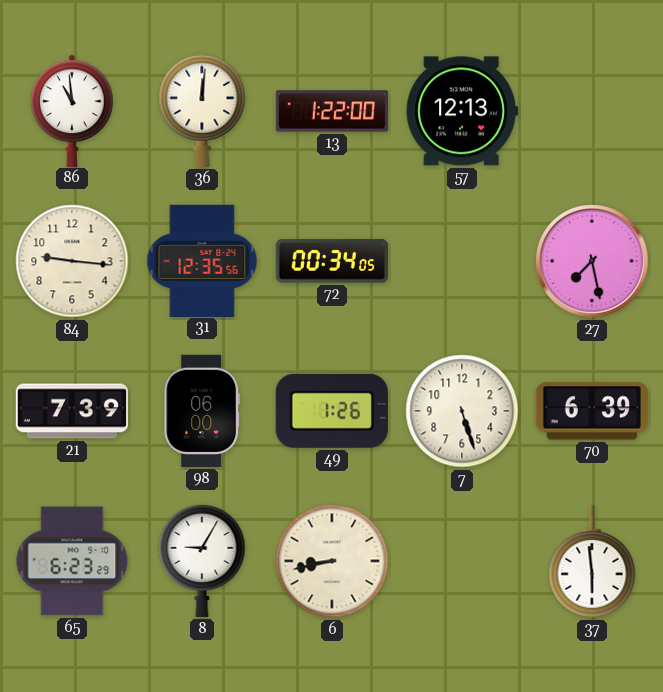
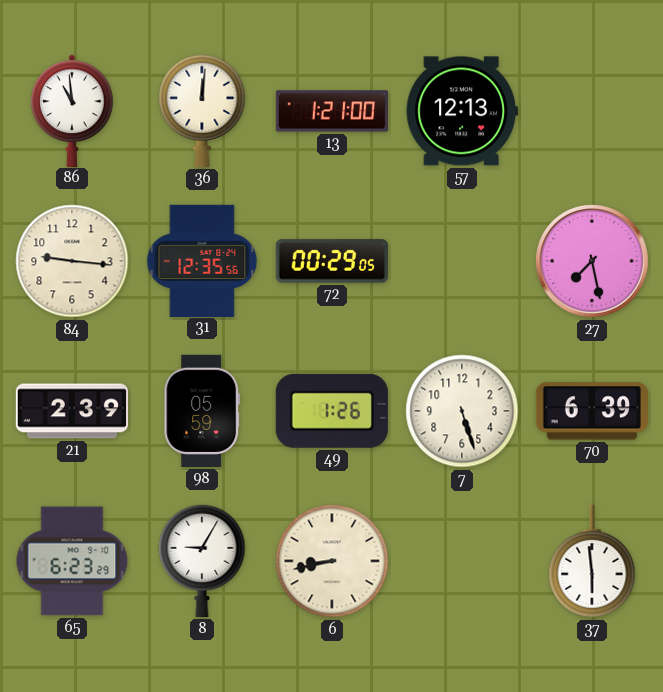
13: 1:22 -> 1:21
72: 00:34 -> 00:29
21: 7:39 -> 2:39
98: 06:00 -> 05:59
